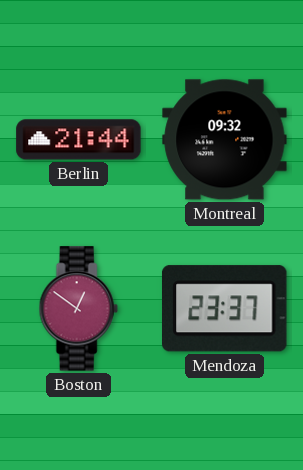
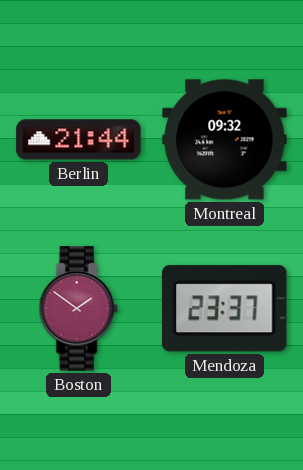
Boston: 12:51 -> 1:51
